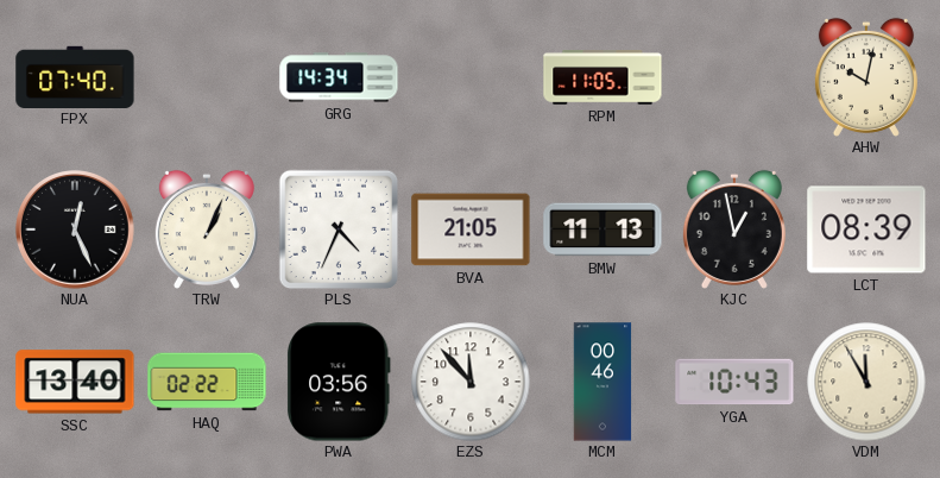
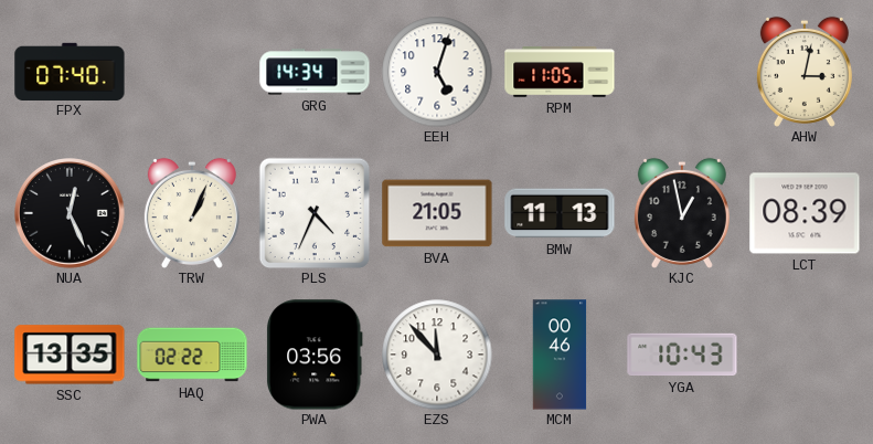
EEH: none -> 5:03
AHW: 10:02 -> 3:02
SSC: 13:40 -> 13:35
VDM: 11:55 -> none
